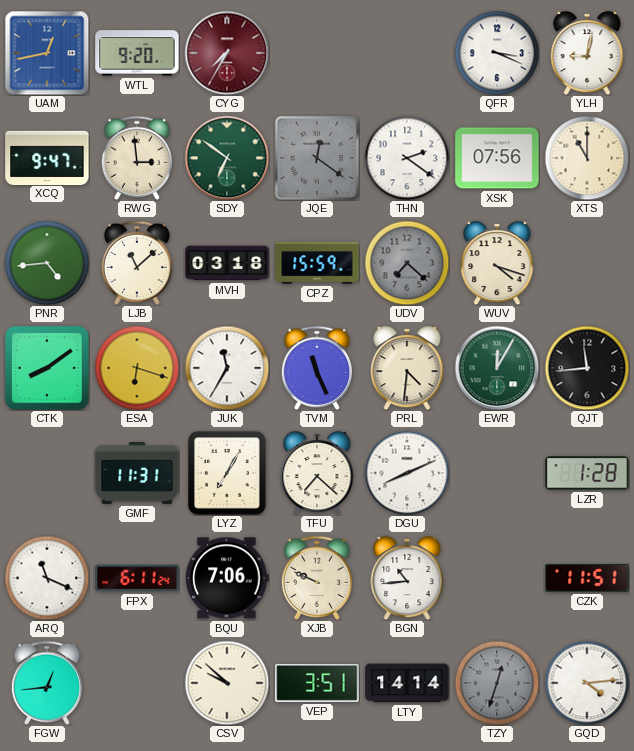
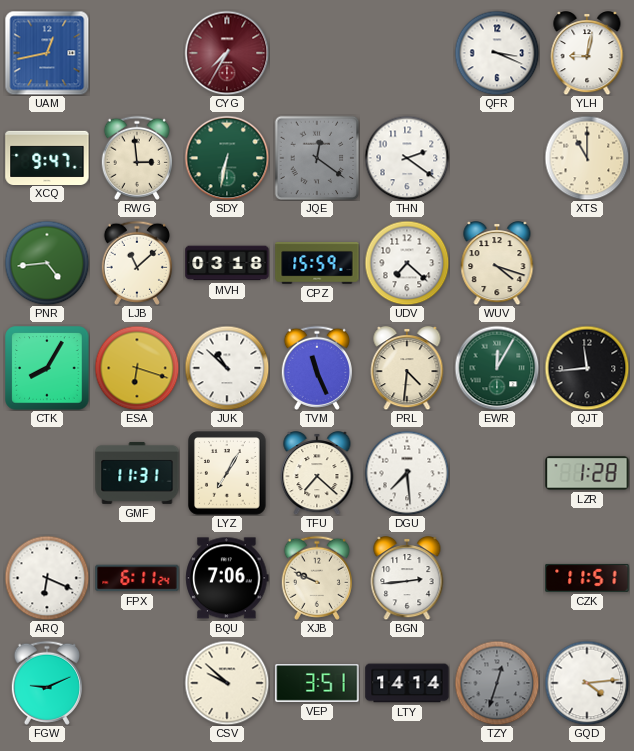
WTL: 9:20 -> none
SDY: 6:51 -> 6:32
XSK: 07:56 -> none
UDV dial: grey -> white
CTK: 8:09 -> 8:05
JUK: 11:35 -> 10:52
DGU: 8:11 -> 7:29
ARQ: 11:19 -> 6:19
BGN: 10:44 -> 2:44
FGW: 12:44 -> 9:11
